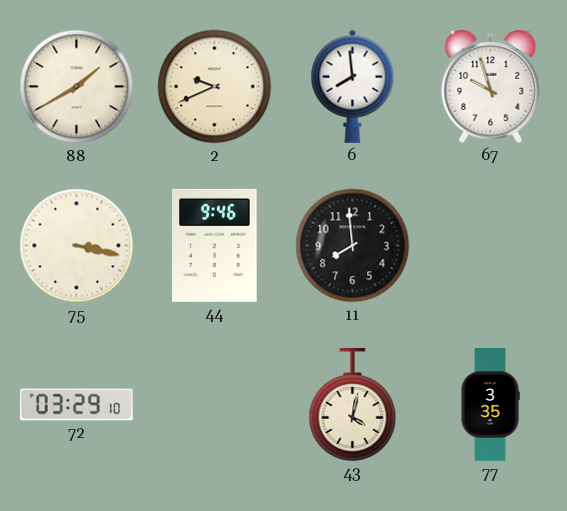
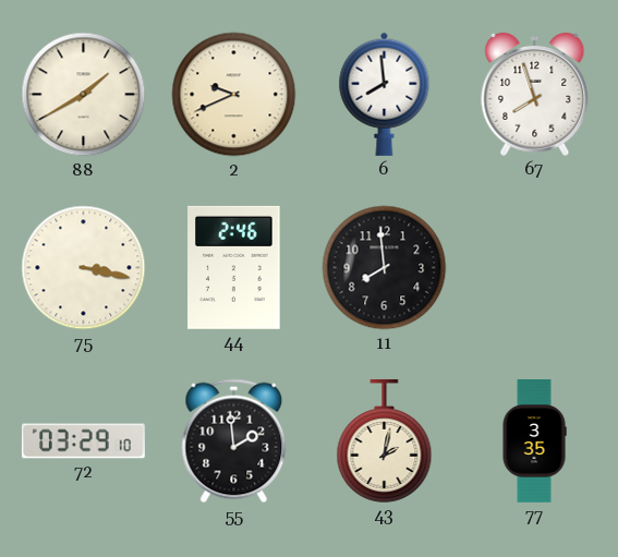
67: 9:57 -> 7:57
44: 9:46 -> 2:46
55: none -> 1:59
43: 4:02 -> 2:02
